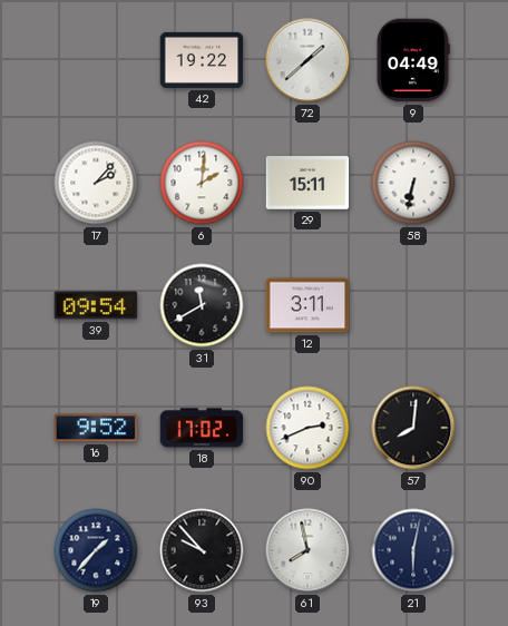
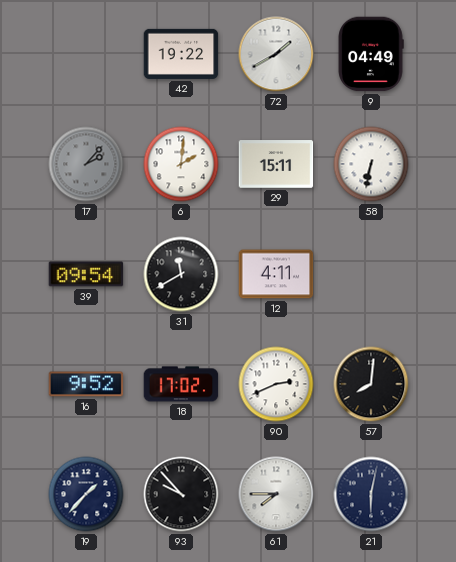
72: 1:38 -> 1:40
17 dial: white -> grey
12: 3:11 -> 4:11
61: 7:58 -> 7:45
